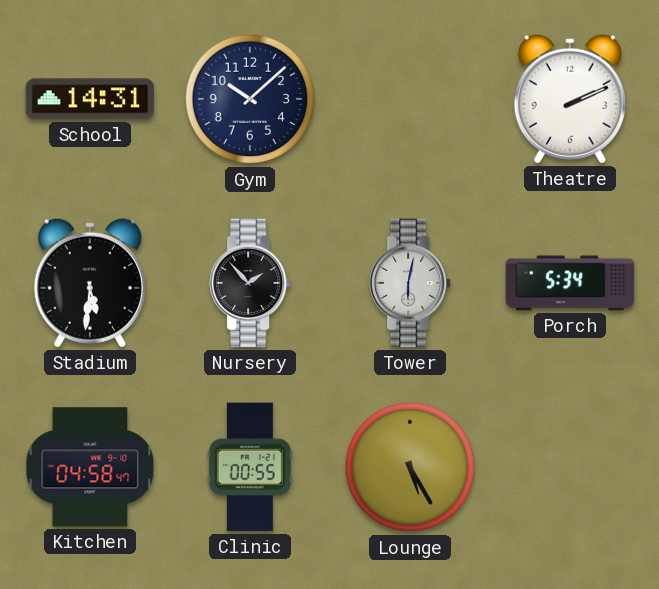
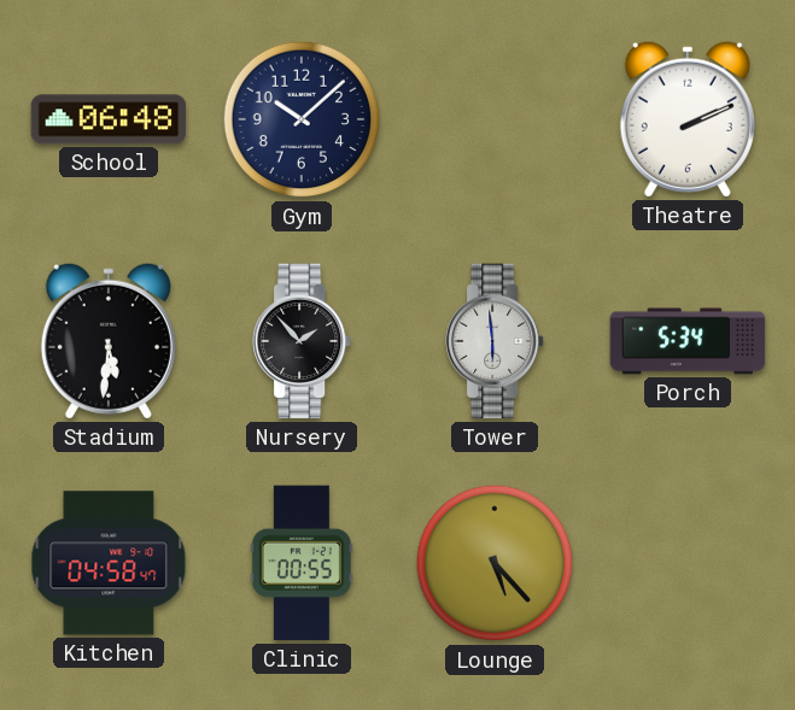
School: 14:31 -> 06:48
Tower: 6:02 -> 5:59
Lounge: 5:25 -> 5:23
